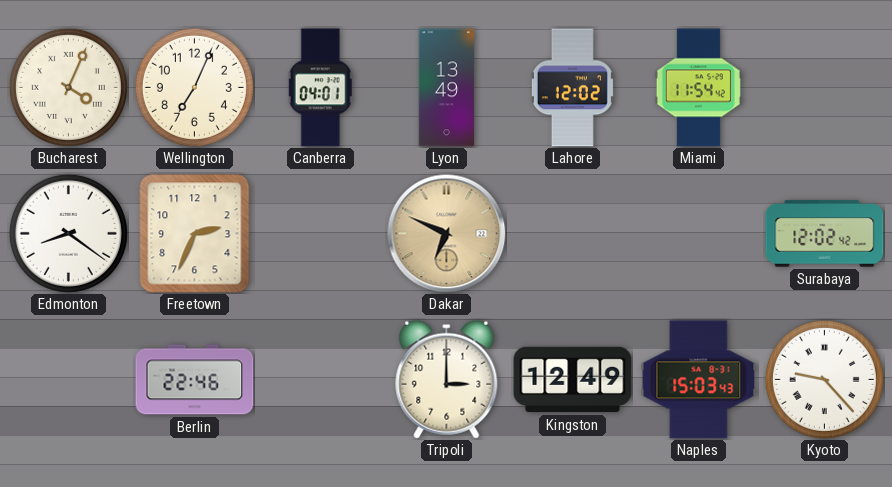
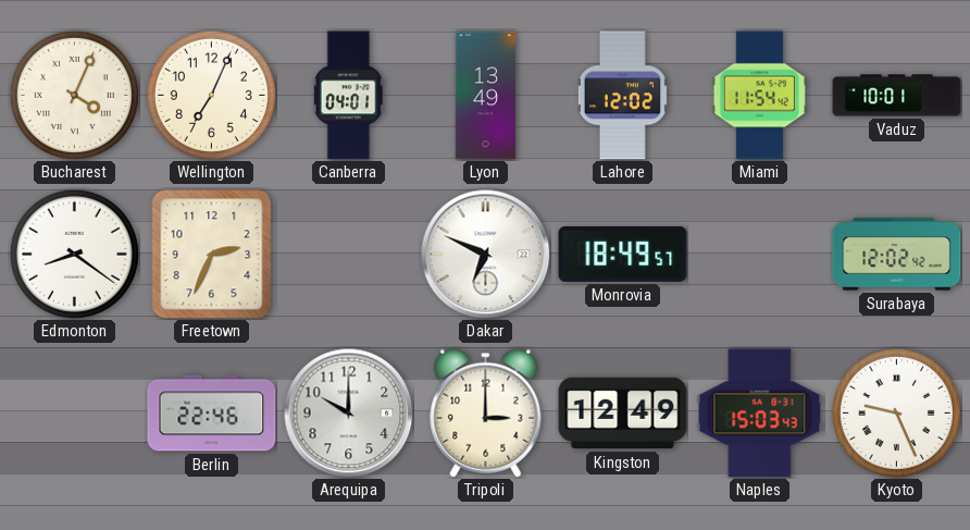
Vaduz: none -> 10:01
Dakar dial: champagne -> white
Monrovia: none -> 18:49
Arequipa: none -> 10:00
Kyoto: 9:23 -> 9:26
